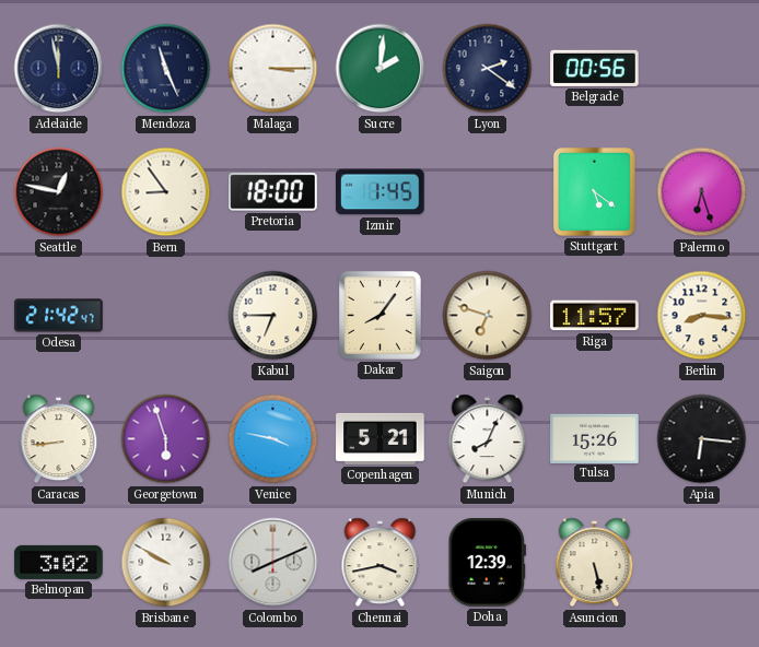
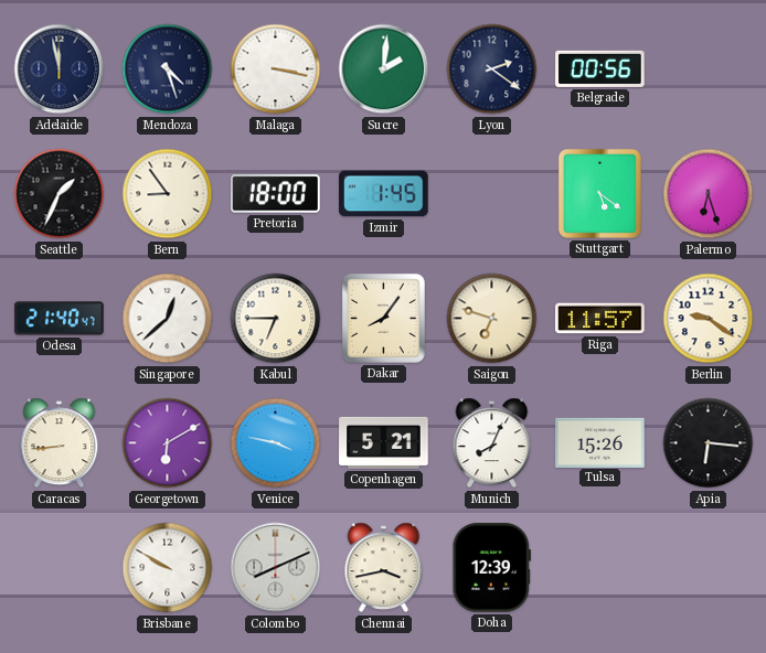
Mendoza: 11:26 -> 4:27
Malaga: 3:15 -> 3:17
Seattle: 12:47 -> 1:34
Odesa: 21:42 -> 21:40
Singapore: none -> 12:38
Berlin: 8:16 -> 9:21
Georgetown: 5:57 -> 6:10
Belmopan: 3:02 -> none
Asuncion: 5:28 -> none
